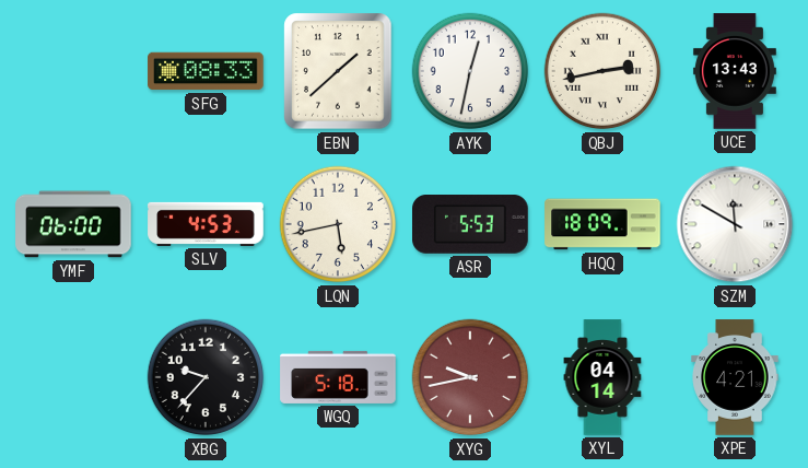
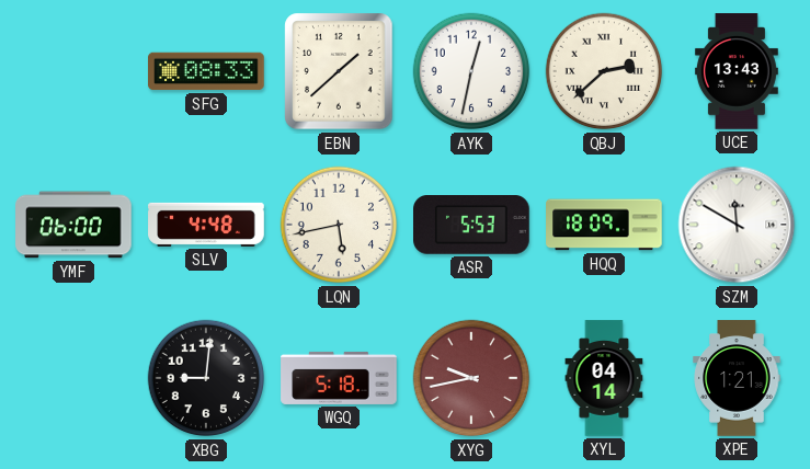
QBJ: 2:43 -> 2:38
SLV: 4:53 -> 4:48
XBG: 9:37 -> 9:01
XPE: 4:21 -> 1:21
